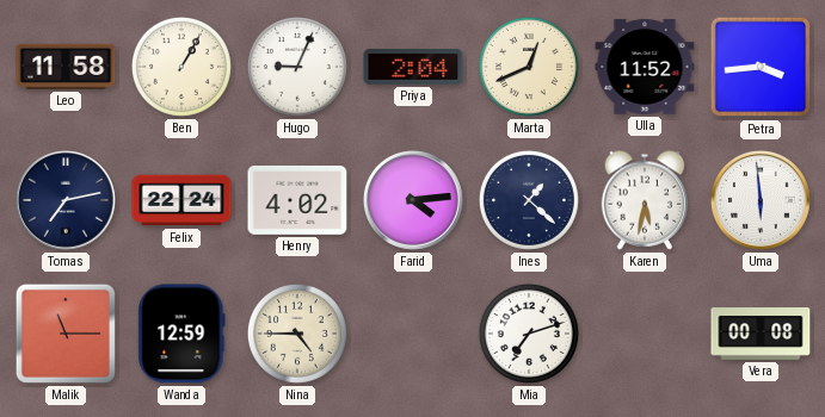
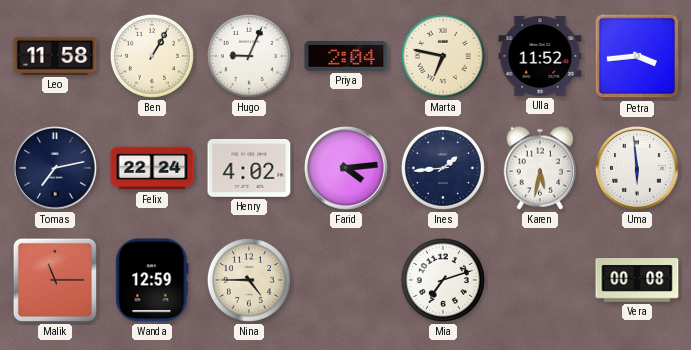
Marta: 12:41 -> 6:47
Ines: 1:22 -> 1:44
